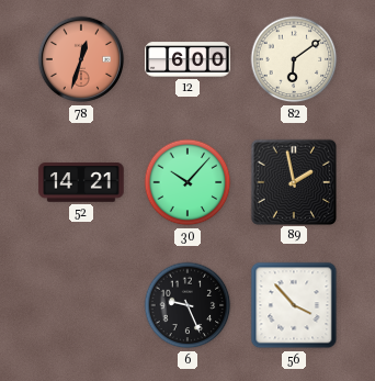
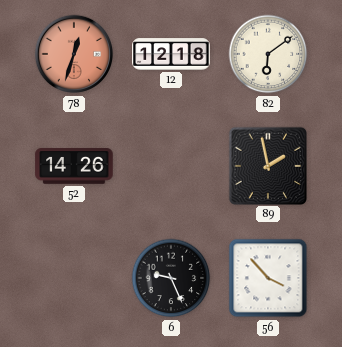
12: 6:00 -> 12:18
52: 14:21 -> 14:26
30: 10:07 -> none
